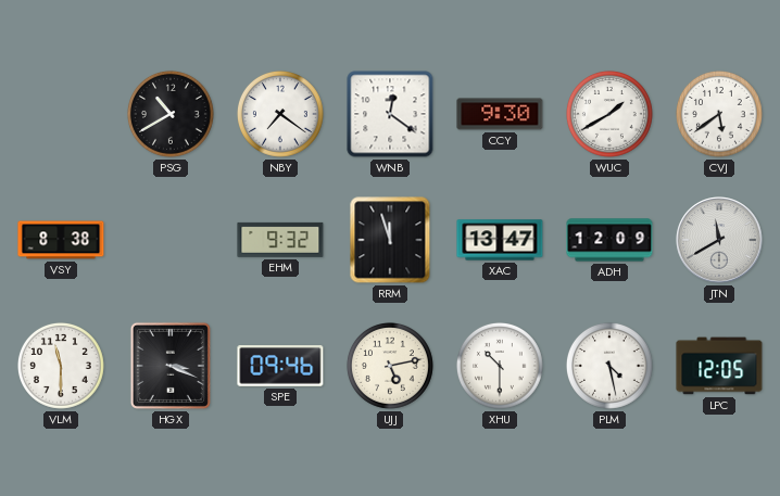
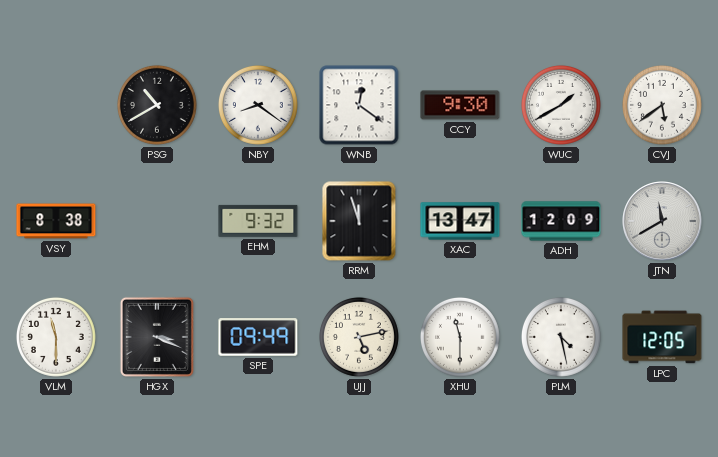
NBY: 7:21 -> 8:21
SPE: 09:46 -> 09:49
XHU: 10:30 -> 11:30
